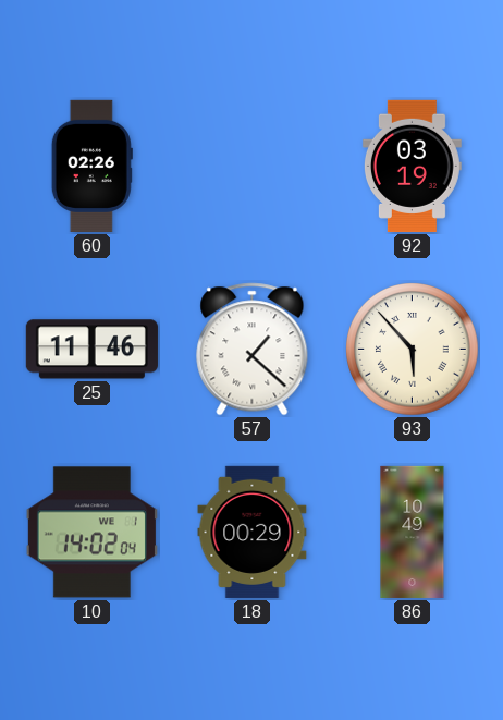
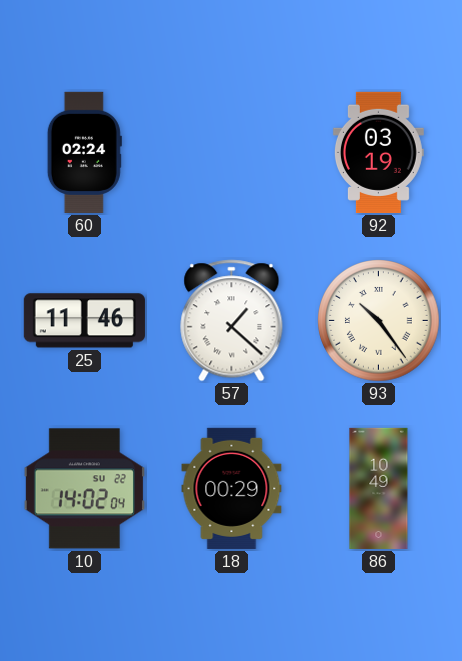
60: 02:26 -> 02:24
93: 5:53 -> 10:24
10 date: WE 1 -> SU 22
